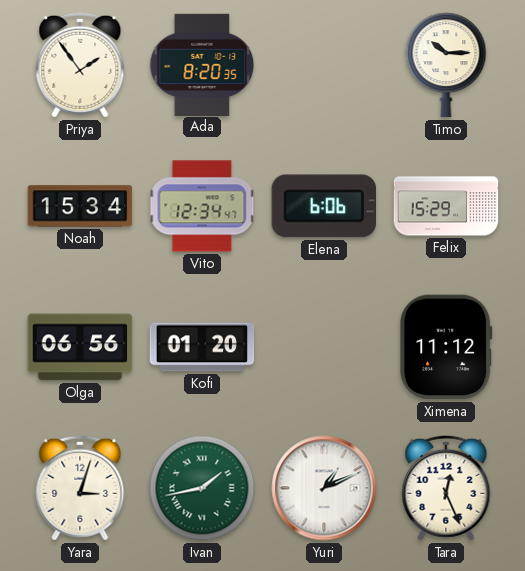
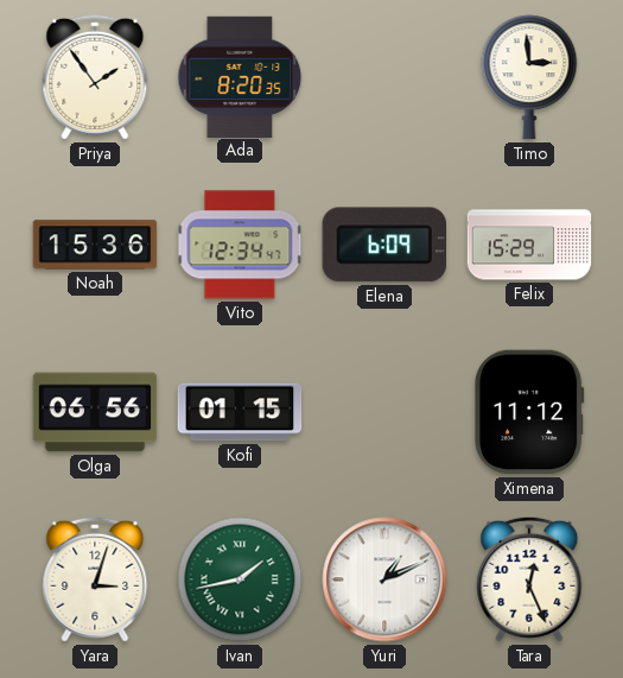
Timo: 10:15 -> 2:59
Noah: 15:34 -> 15:36
Elena: 6:06 -> 6:09
Kofi: 01:20 -> 01:15
